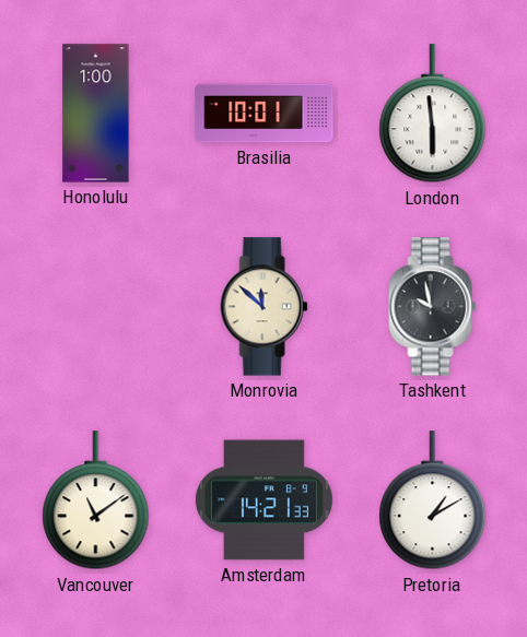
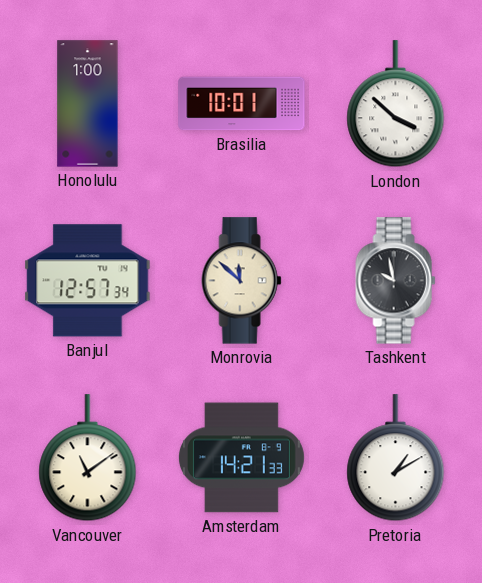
London: 5:59 -> 3:52
Banjul: none -> 12:57
